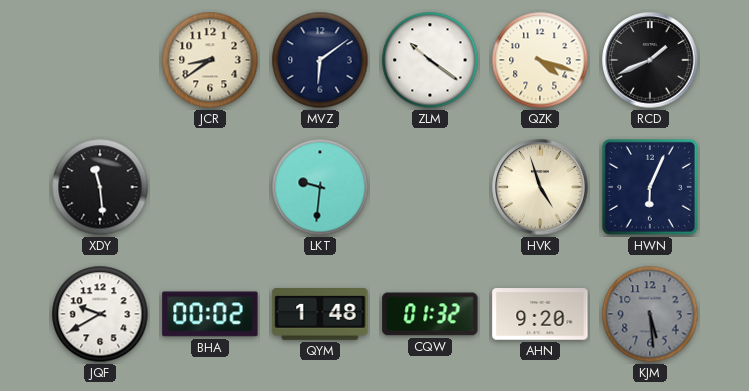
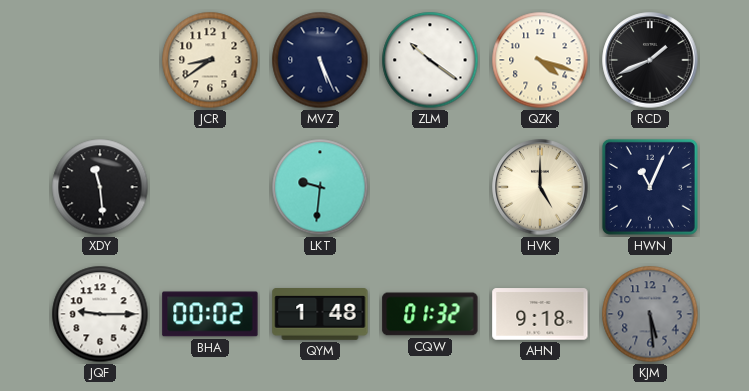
MVZ: 6:09 -> 5:26
HVK: 4:57 -> 5:00
HWN: 6:04 -> 11:04
JQF: 9:40 -> 9:15
AHN: 9:20 -> 9:18
